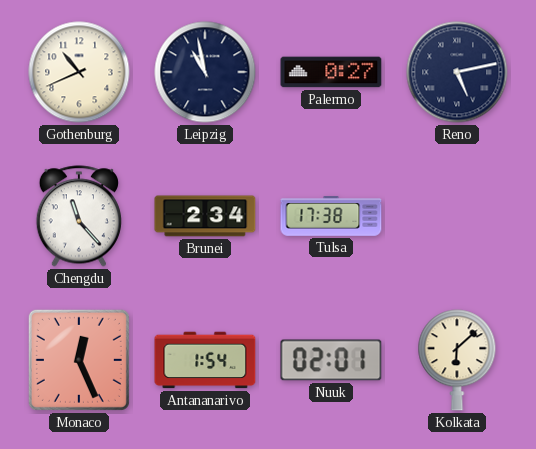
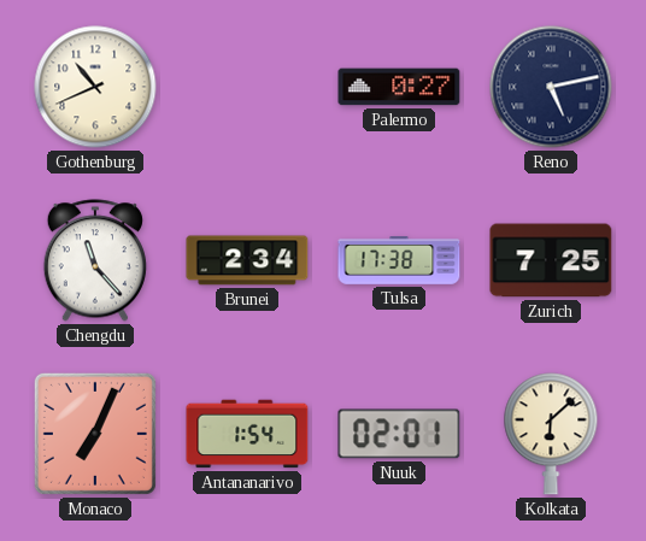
Leipzig: 10:58 -> none
Zurich: none -> 7:25
Monaco: 12:26 -> 7:04
